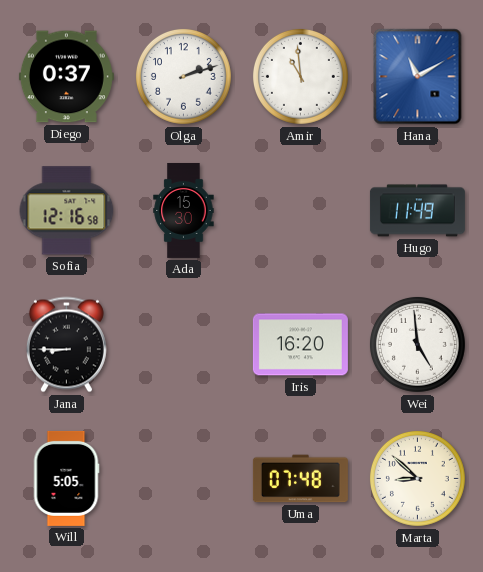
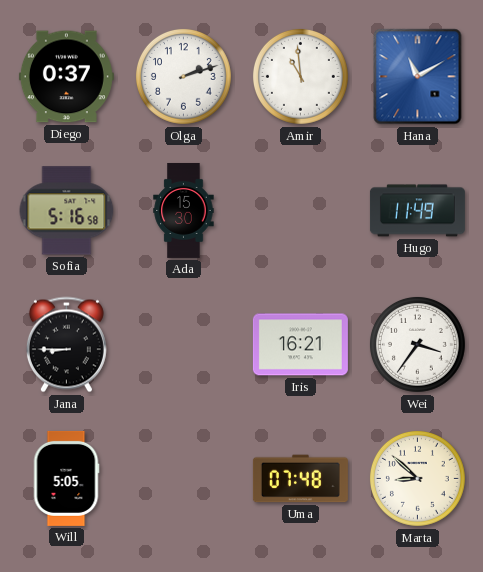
Sofia: 12:16 -> 5:16
Iris: 16:20 -> 16:21
Wei: 4:59 -> 3:36
